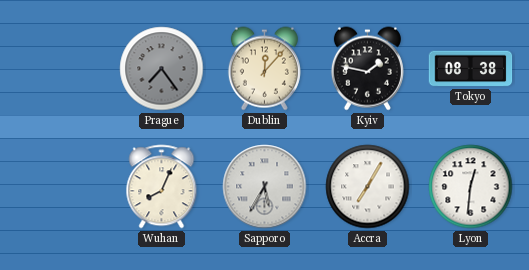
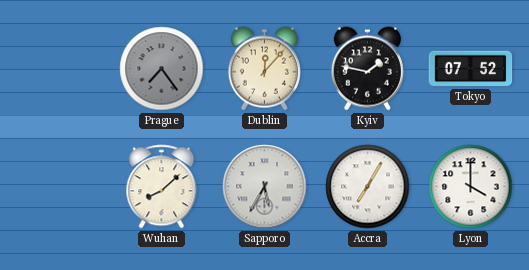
Tokyo: 08:38 -> 07:52
Wuhan: 8:04 -> 8:08
Lyon: 12:31 -> 4:00
